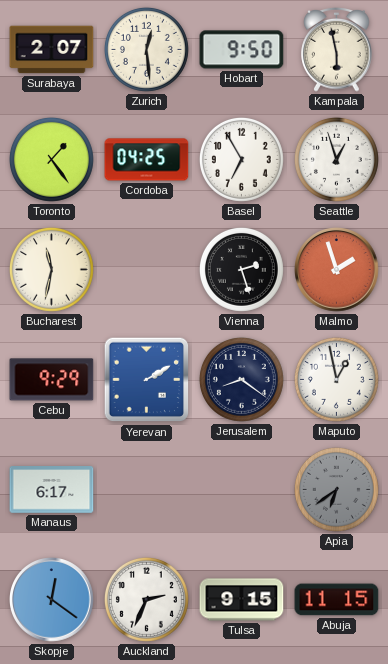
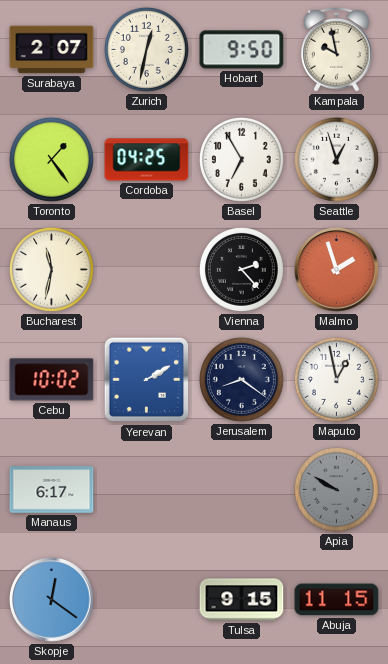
Zurich: 12:29 -> 12:32
Kampala: 5:58 -> 9:58
Vienna: 2:27 -> 2:23
Cebu: 9:29 -> 10:02
Apia: 6:39 -> 9:50
Auckland: 2:34 -> none
